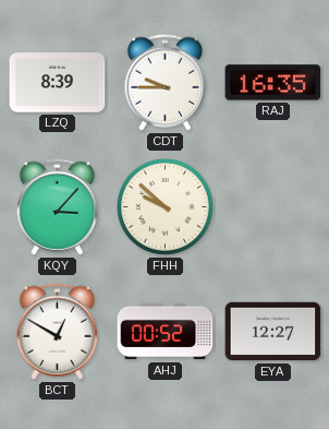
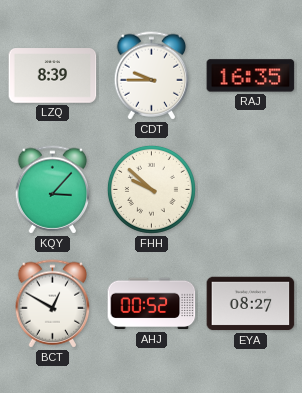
EYA: 12:27 -> 08:27
